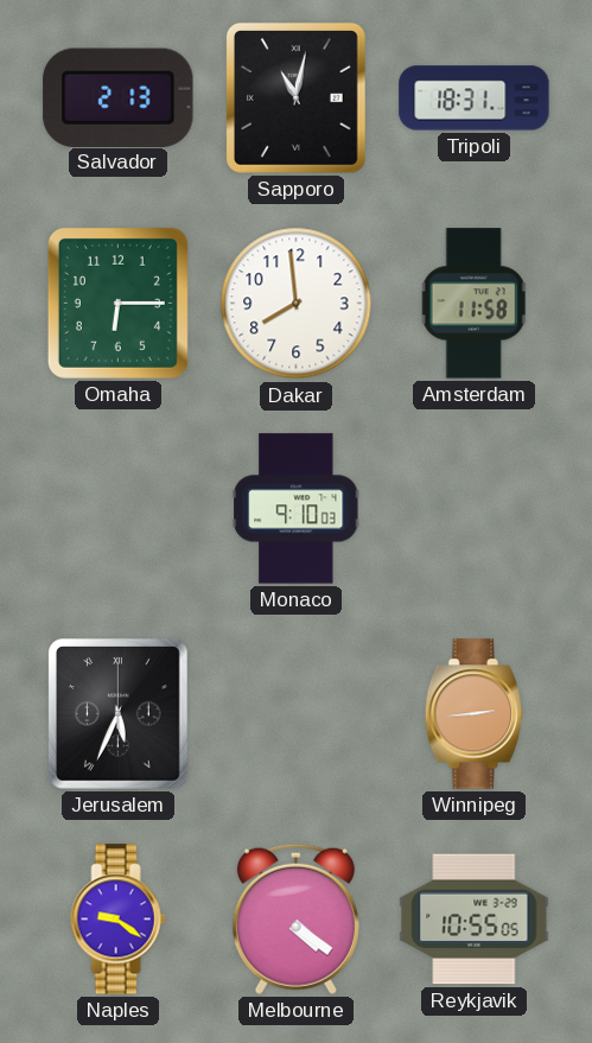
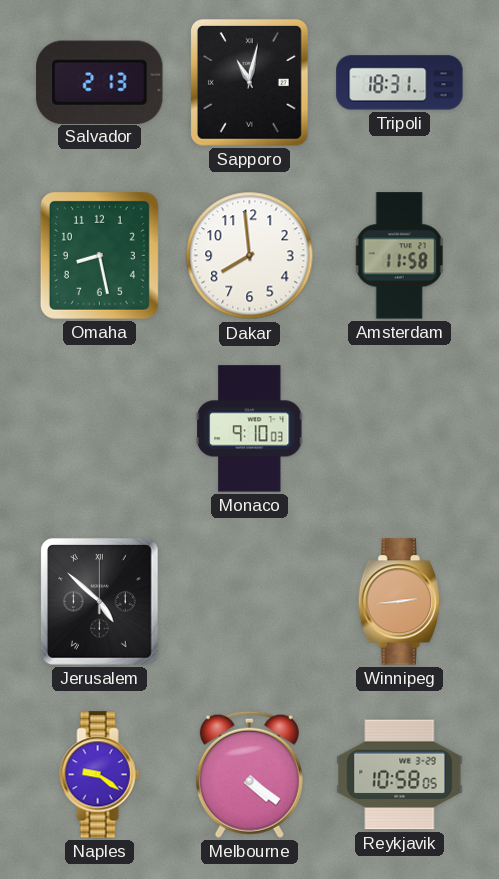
Omaha: 6:15 -> 8:28
Jerusalem: 5:34 -> 4:52
Reykjavik: 10:55 -> 10:58
